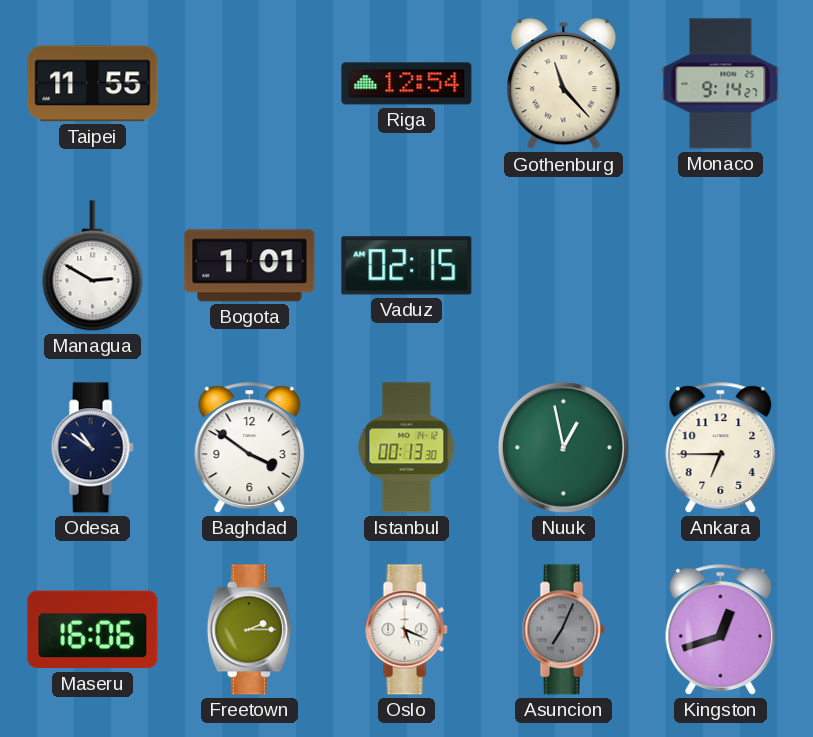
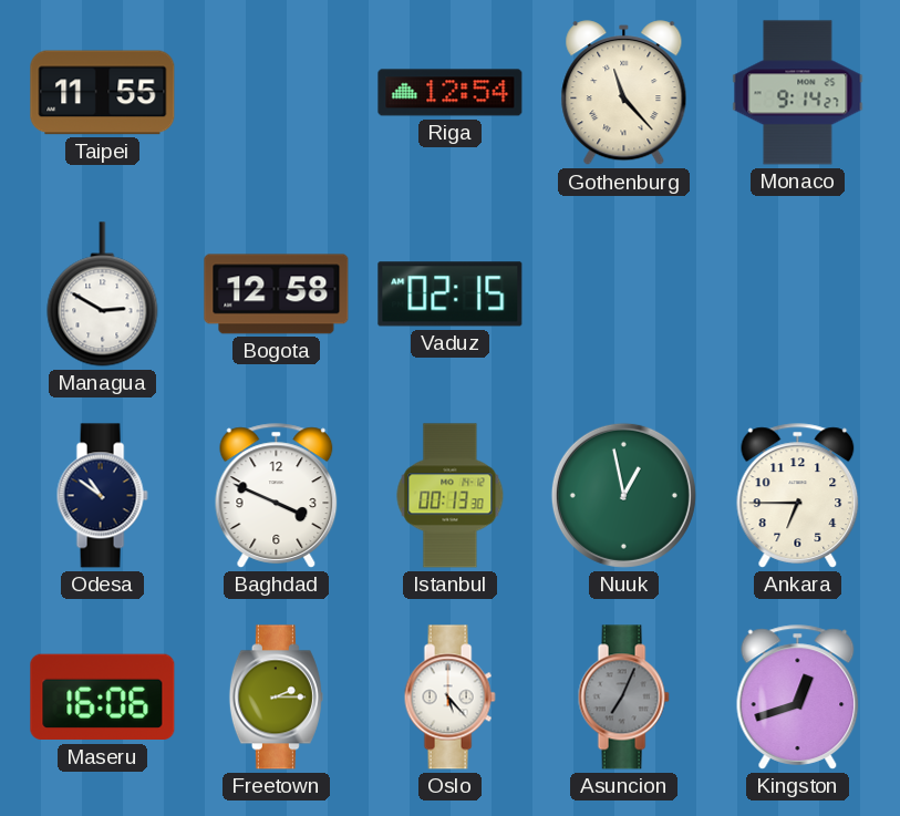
Bogota: 1:01 -> 12:58
Baghdad: 3:51 -> 3:49
Oslo: 5:19 -> 5:23
